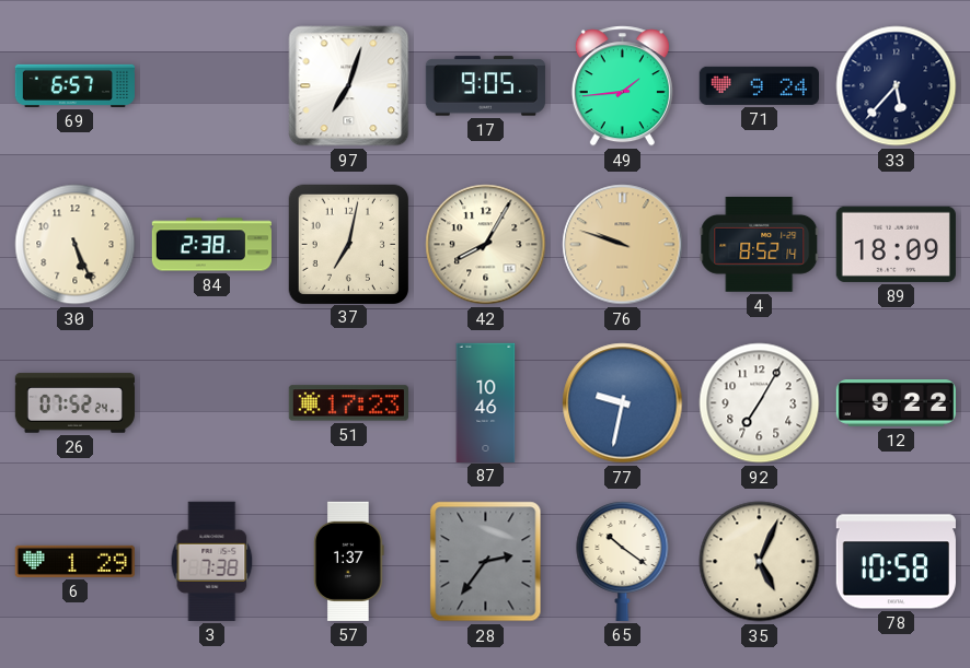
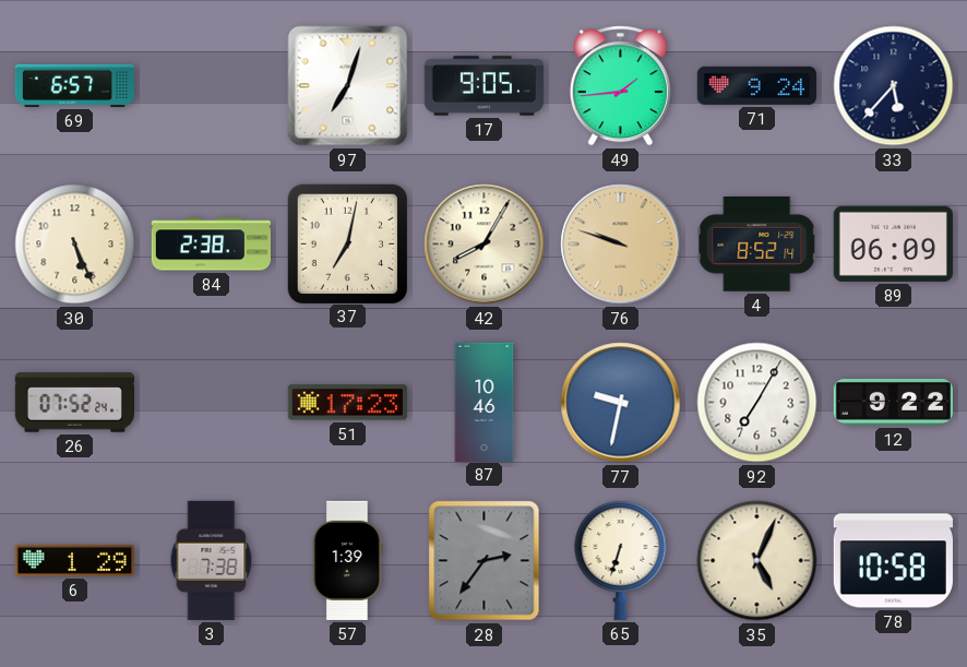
89: 18:09 -> 06:09
57: 1:37 -> 1:39
65: 10:21 -> 6:33
